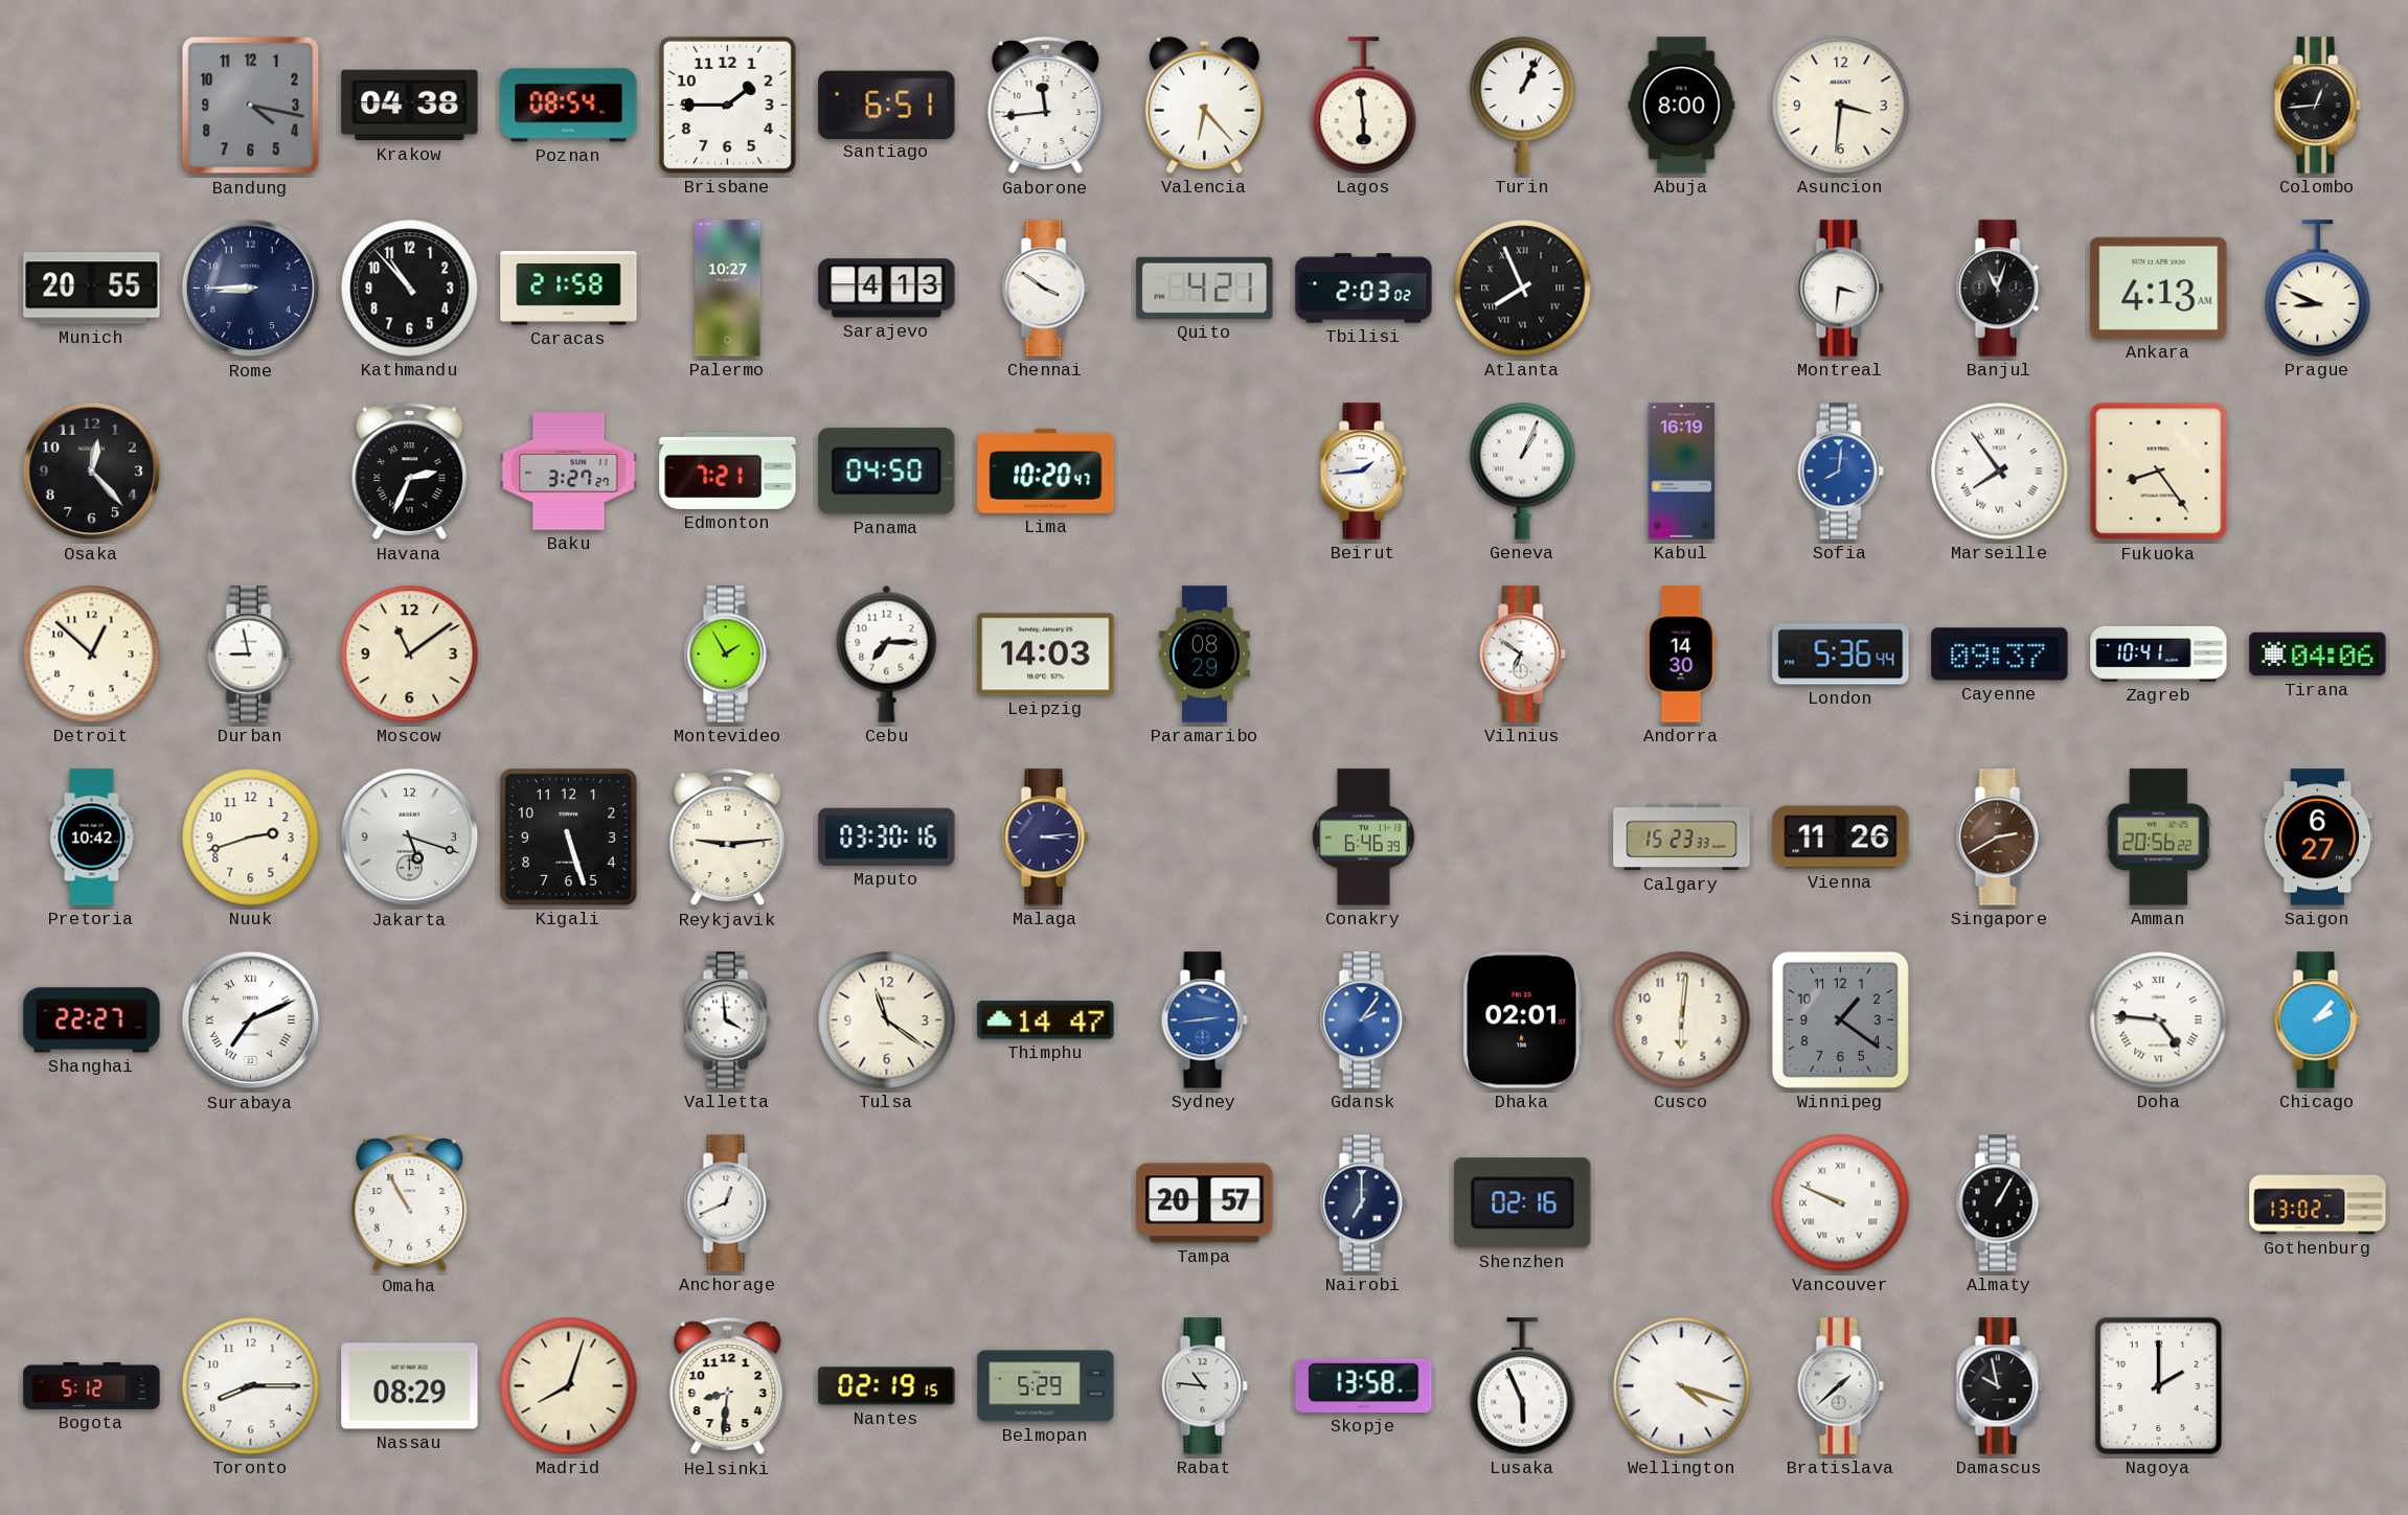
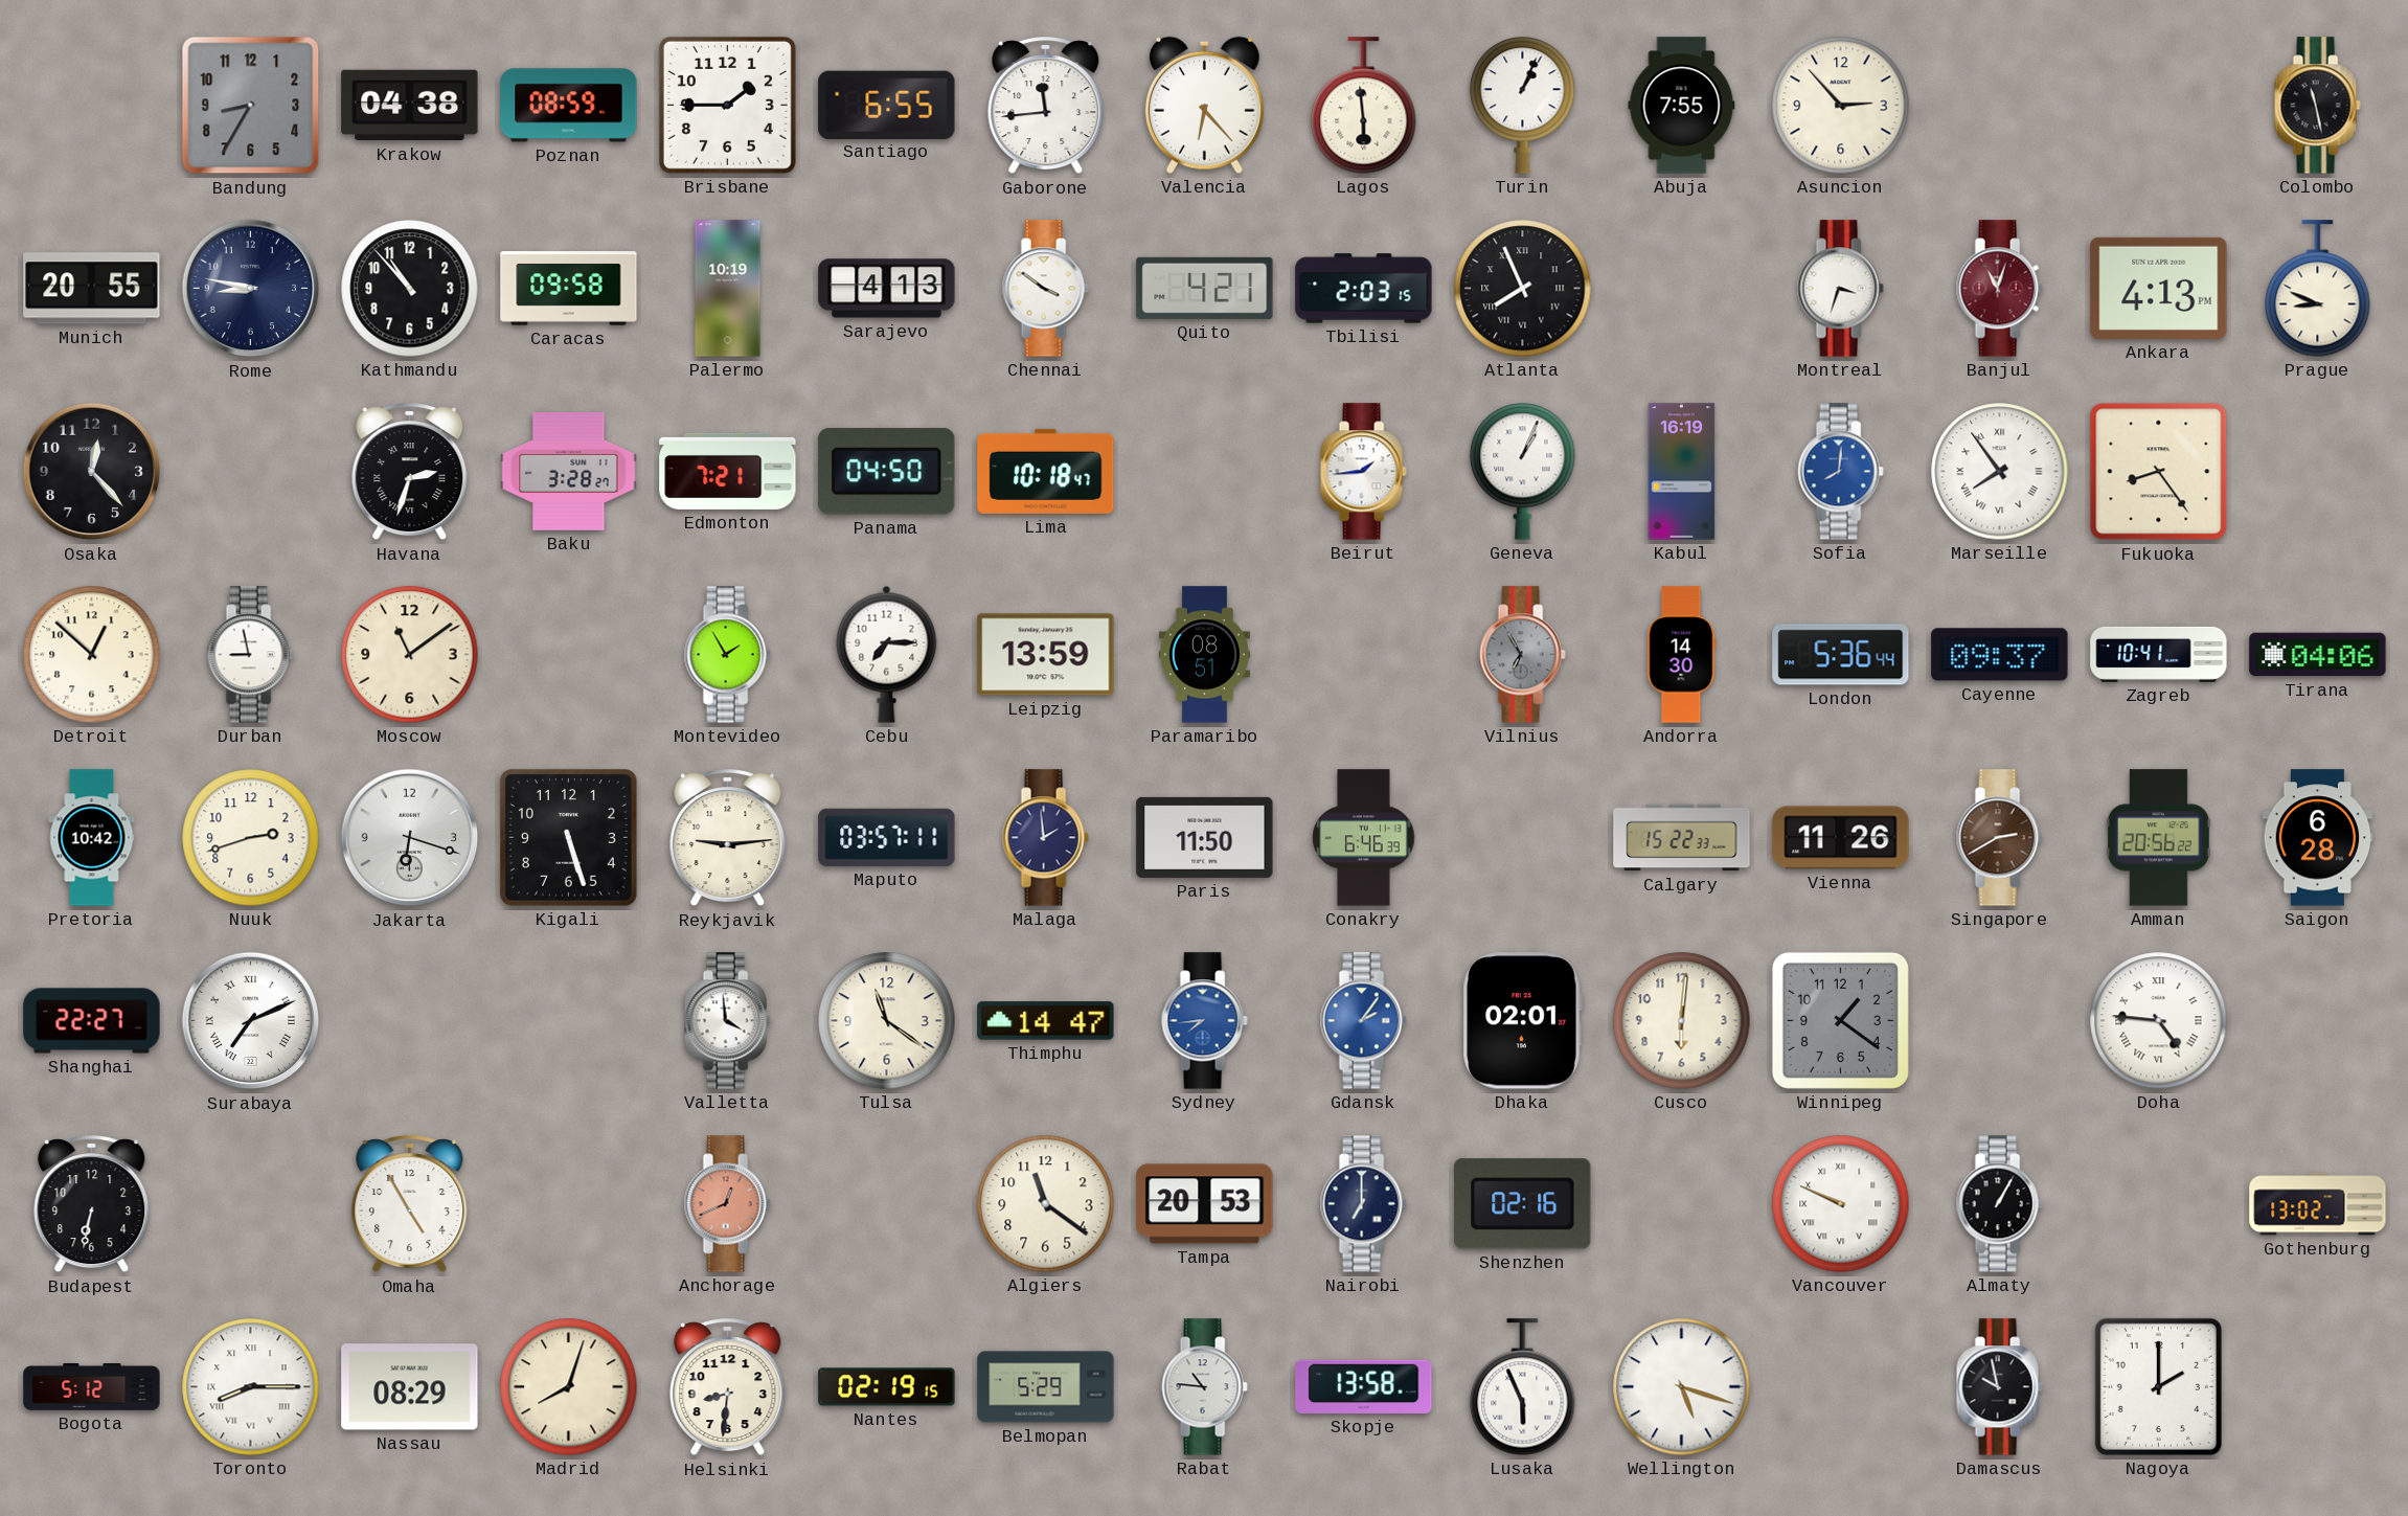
Bandung: 4:17 -> 8:35
Poznan: 08:54 -> 08:59
Santiago: 6:51 -> 6:55
Abuja: 8:00 -> 7:55
Asuncion: 3:31 -> 2:53
Colombo: 12:44 -> 11:28
Rome: 8:45 -> 8:47
Caracas: 21:58 -> 09:58
Palermo: 10:27 -> 10:19
Tbilisi: 2:03:02 -> 2:03:15
Montreal: 3:31 -> 3:33
Banjul dial: black -> burgundy
Ankara: 4:13 AM -> 4:13 PM
Havana: 2:34 -> 2:33
Baku: 3:27 -> 3:28
Lima: 10:20 -> 10:18
Leipzig: 14:03 -> 13:59
Paramaribo: 08:29 -> 08:51
Vilnius: 6:51 -> 6:55
Vilnius dial: white -> grey
Jakarta: 5:18 -> 6:18
Maputo: 03:30 -> 03:57
Malaga: 3:14 -> 1:59
Paris: none -> 11:50
Calgary: 15:23 -> 15:22
Saigon: 6:27 -> 6:28
Sydney: 2:44 -> 7:44
Chicago: 2:07 -> none
Budapest: none -> 6:32
Omaha: 10:55 -> 4:55
Anchorage dial: white -> salmon
Algiers: none -> 11:21
Tampa: 20:57 -> 20:53
Toronto numerals: Arabic -> Roman
Wellington: 4:18 -> 5:18
Bratislava: 1:38 -> none
